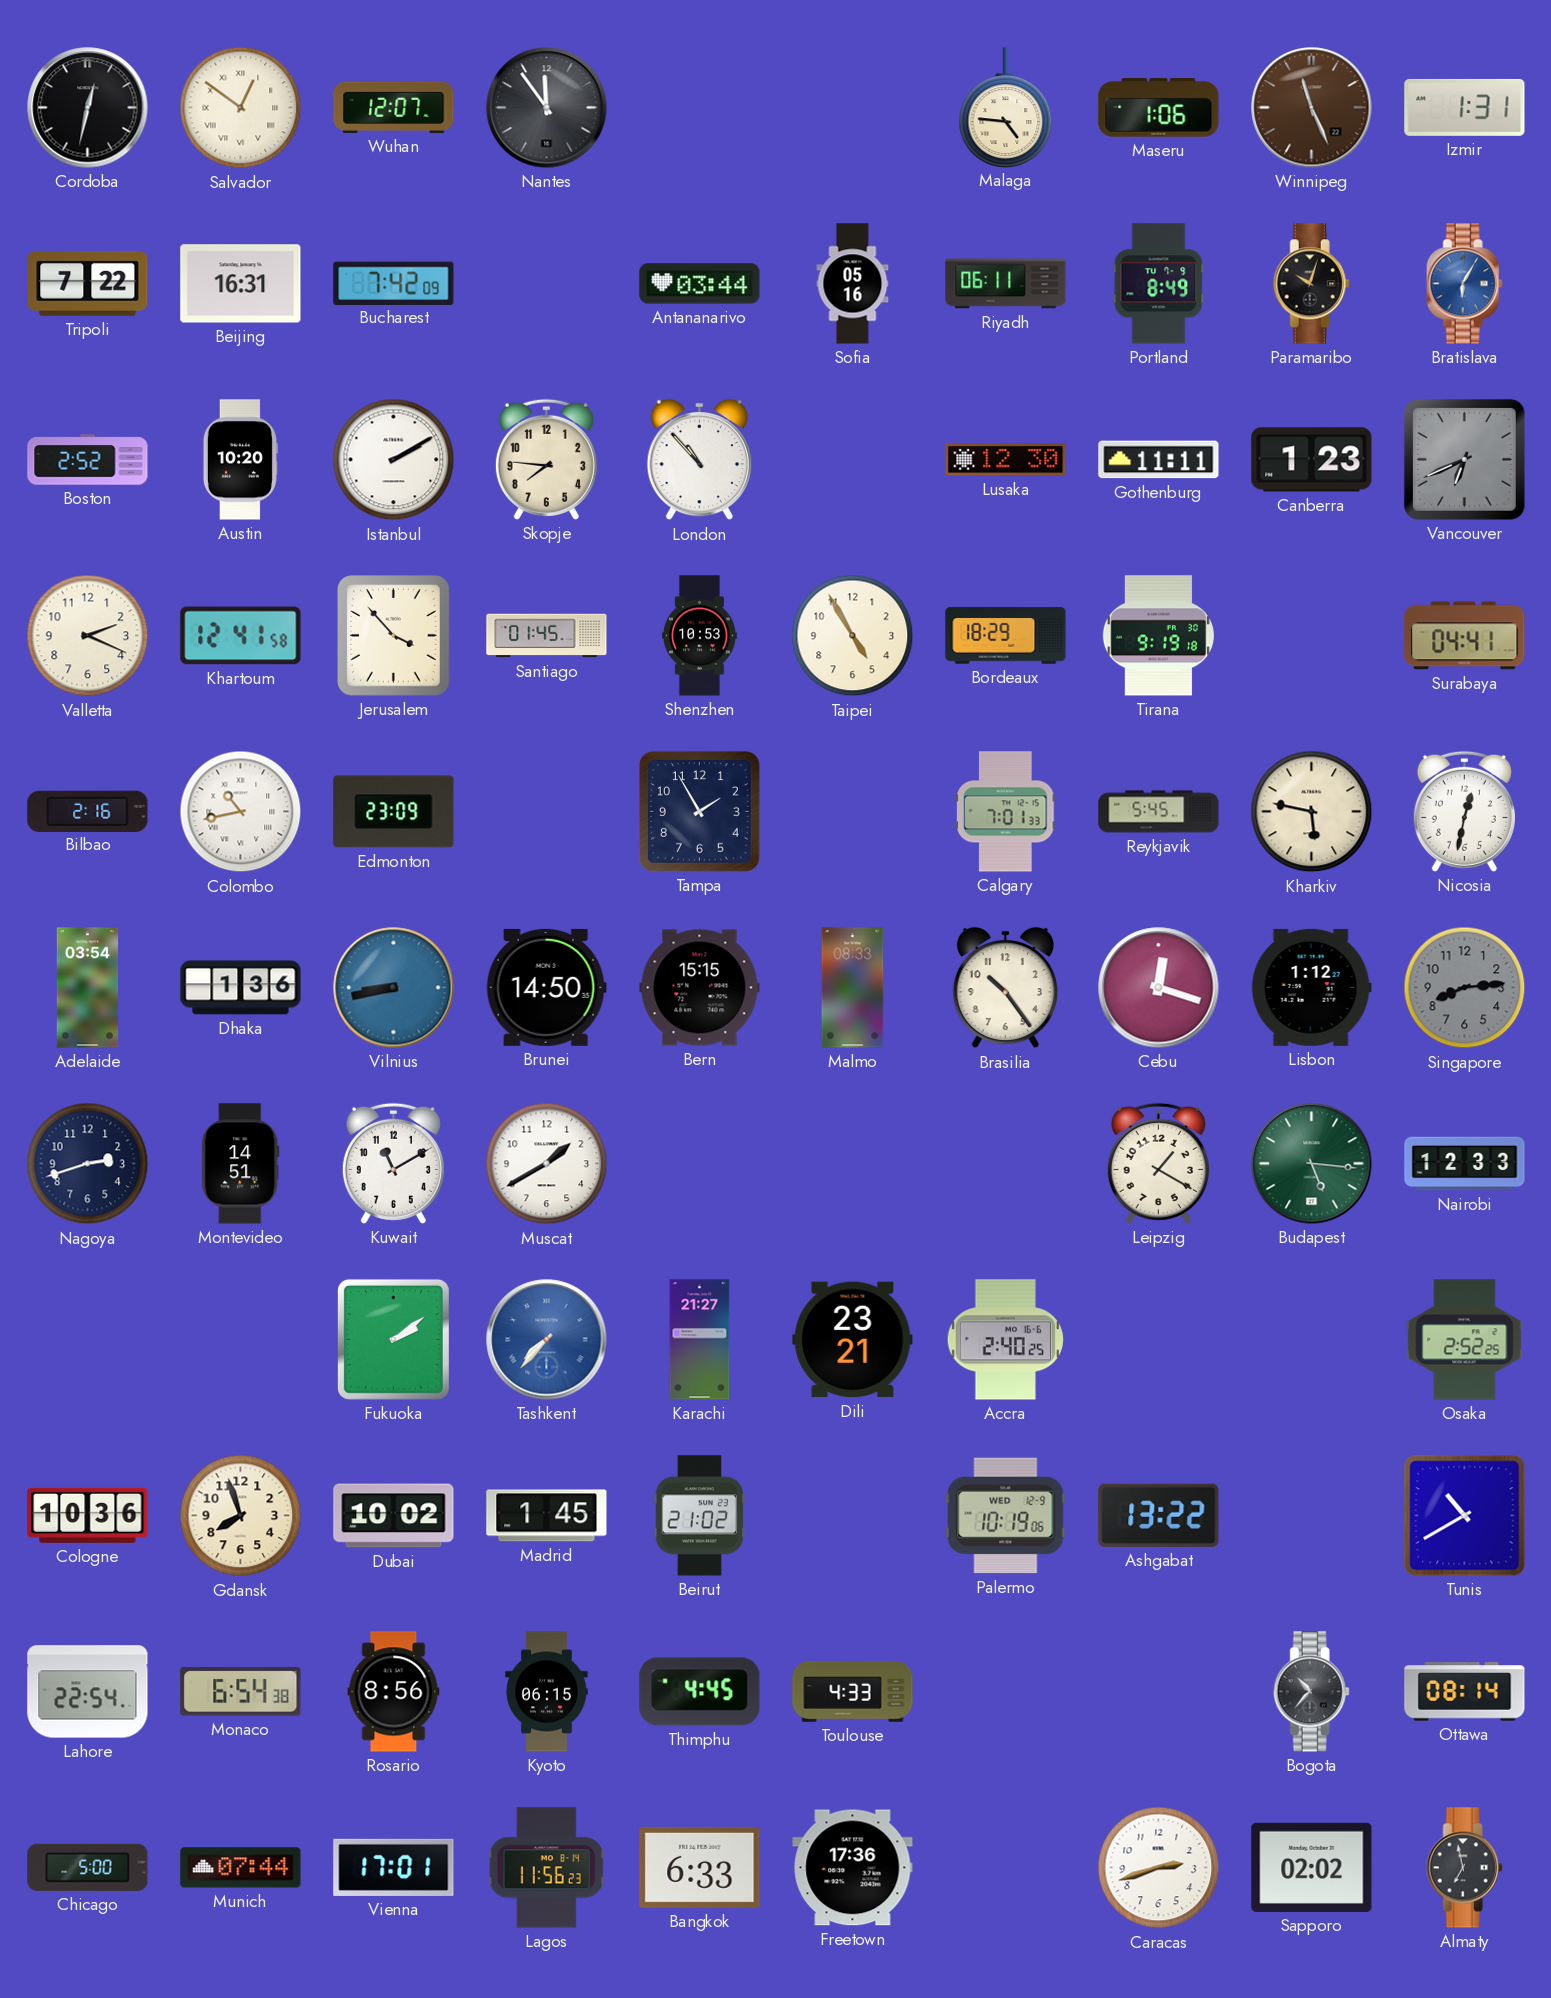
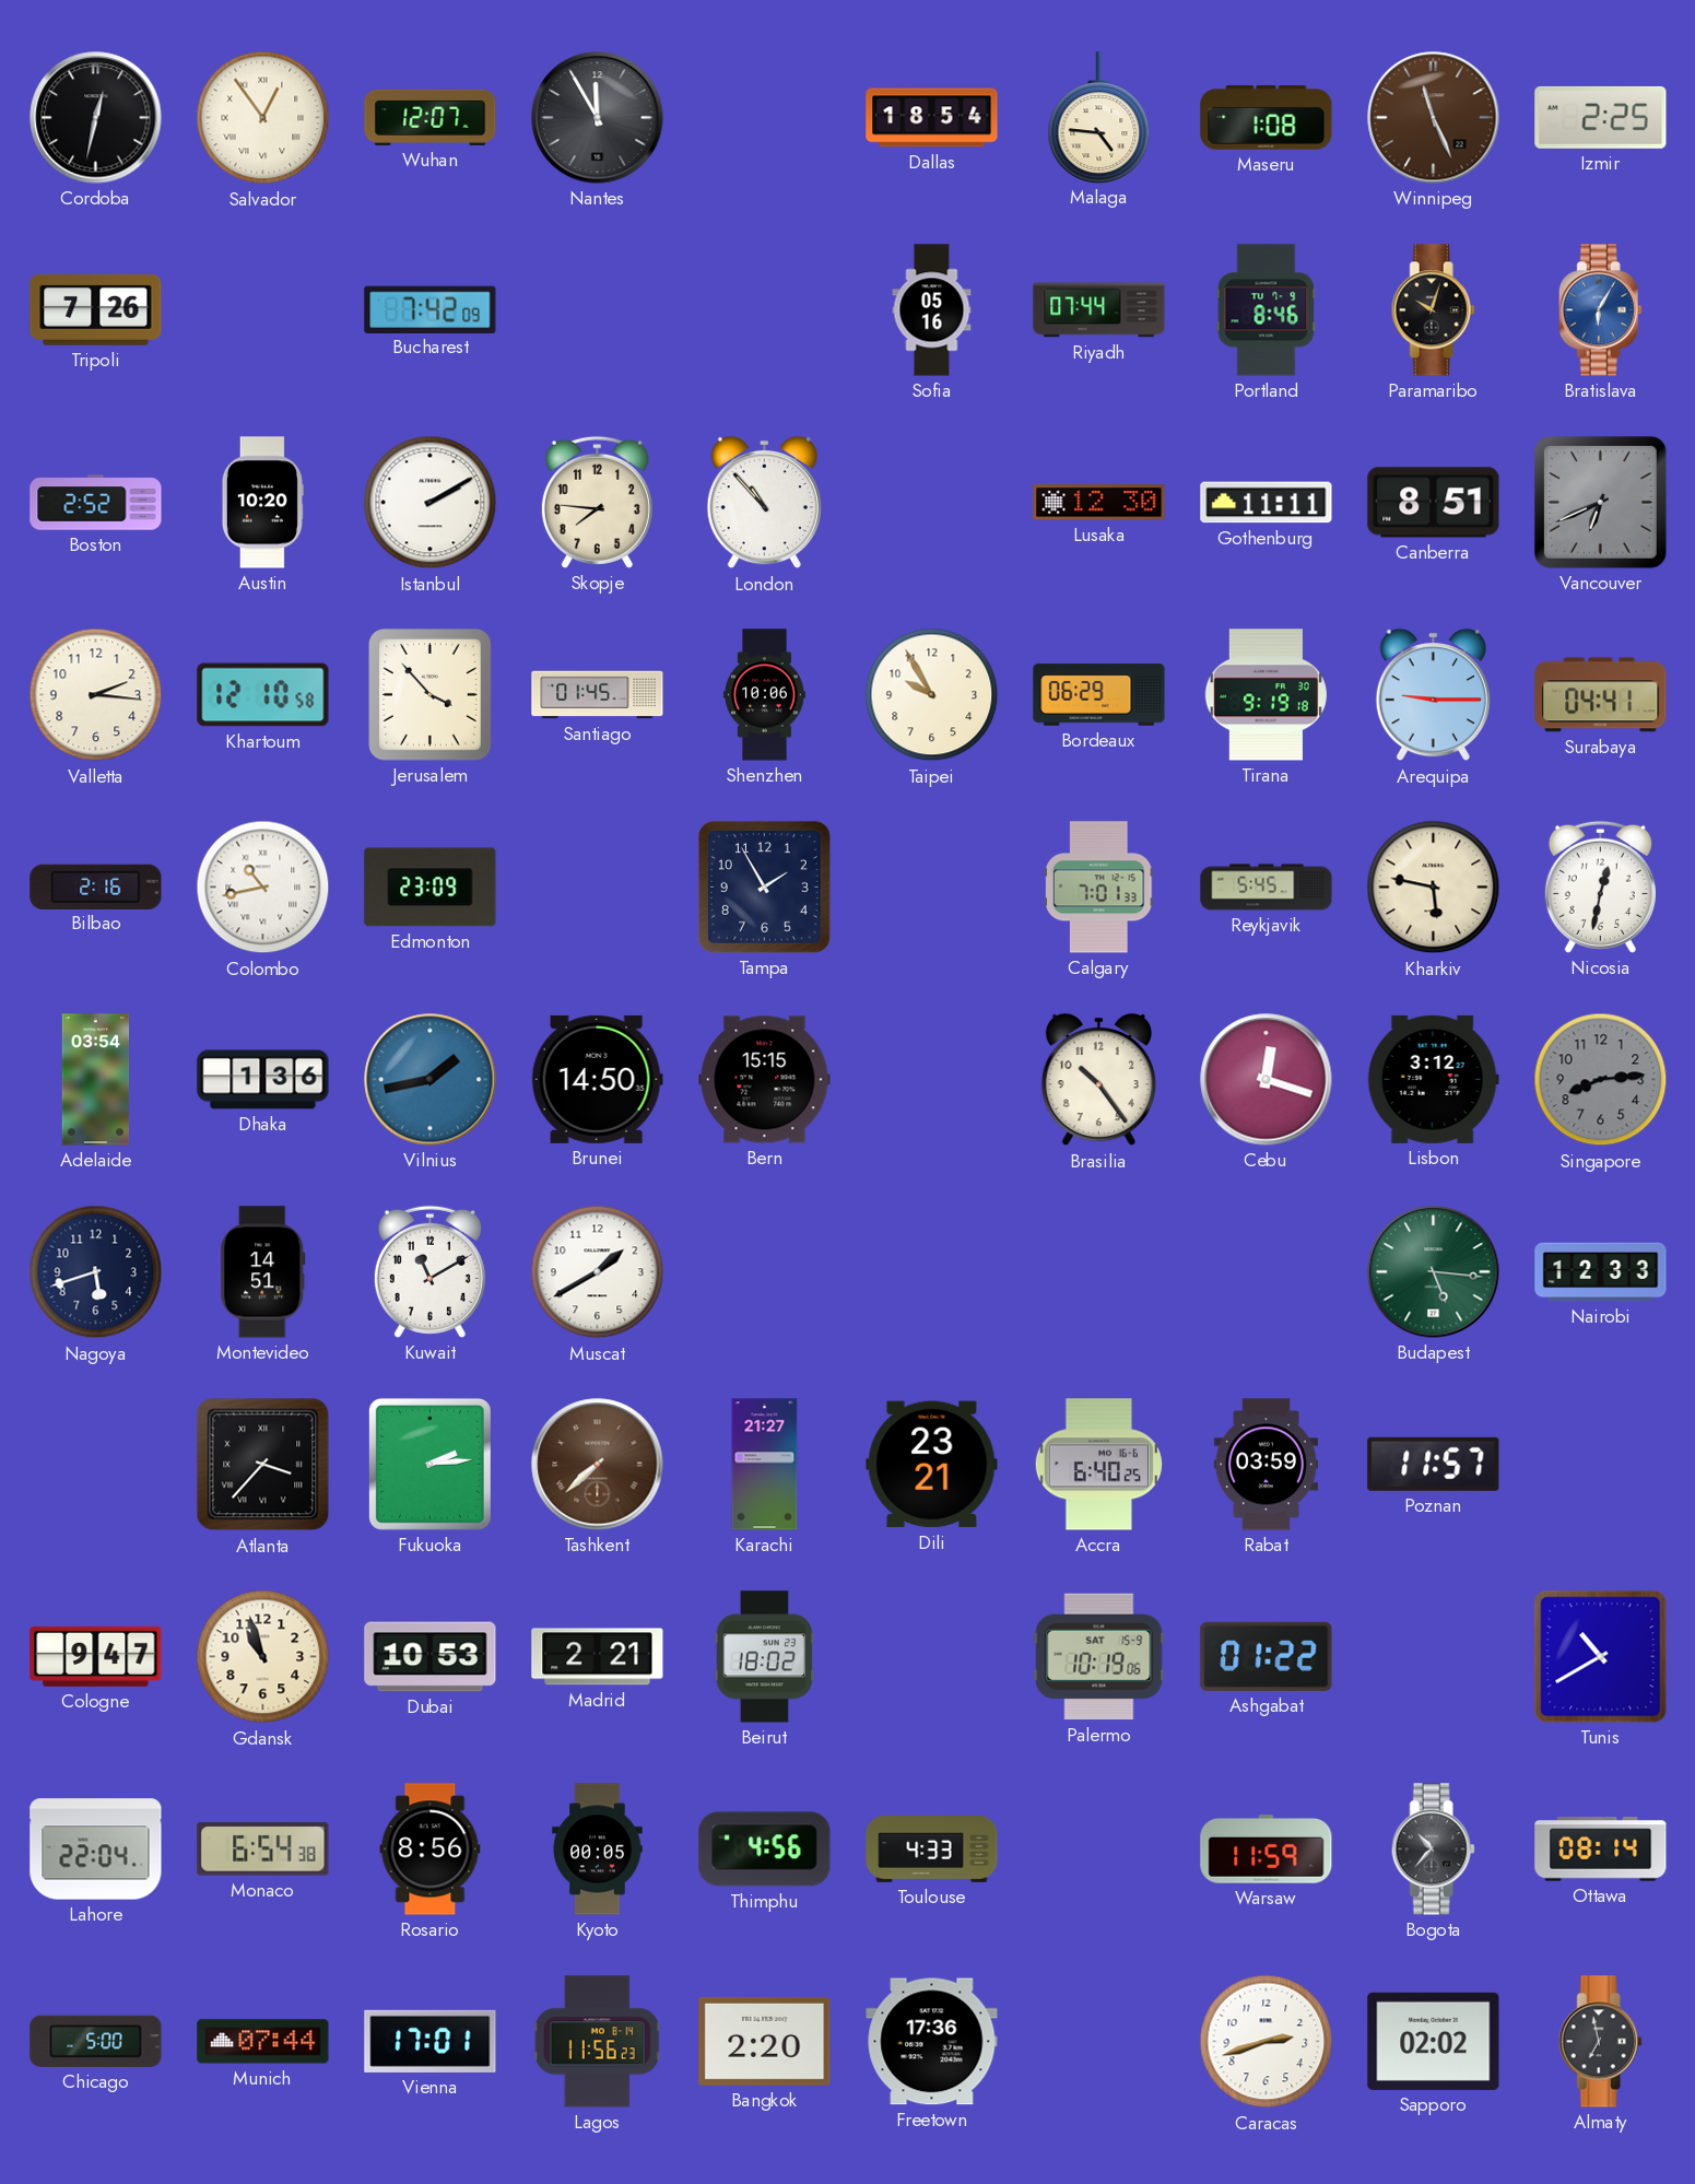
Salvador: 12:51 -> 12:54
Nantes: 11:54 -> 11:55
Dallas: none -> 18:54
Maseru: 1:06 -> 1:08
Izmir: 1:31 -> 2:25
Tripoli: 7:22 -> 7:26
Beijing: 16:31 -> none
Antananarivo: 03:44 -> none
Riyadh: 06:11 -> 07:44
Portland: 8:49 -> 8:46
Canberra: 1:23 -> 8:51
Valletta: 2:19 -> 2:16
Khartoum: 12:41 -> 12:10
Shenzhen: 10:53 -> 10:06
Taipei: 4:55 -> 9:55
Bordeaux: 18:29 -> 06:29
Arequipa: none -> 9:15
Vilnius: 8:43 -> 1:43
Malmo: 08:33 -> none
Lisbon: 1:12 -> 3:12
Nagoya: 2:42 -> 5:42
Leipzig: 1:20 -> none
Atlanta: none -> 3:37
Fukuoka: 2:09 -> 2:14
Tashkent: 7:37 -> 7:38
Tashkent dial: blue -> brown
Accra: 2:40 -> 6:40
Rabat: none -> 03:59
Poznan: none -> 11:57
Osaka: 2:52 -> none
Cologne: 10:36 -> 9:47
Gdansk: 7:57 -> 10:57
Dubai: 10:02 -> 10:53
Madrid: 1:45 -> 2:21
Beirut: 21:02 -> 18:02
Palermo date: WED 12-9 -> SAT 15-9
Ashgabat: 13:22 -> 01:22
Lahore: 22:54 -> 22:04
Kyoto: 06:15 -> 00:05
Thimphu: 4:45 -> 4:56
Warsaw: none -> 11:59
Bangkok: 6:33 -> 2:20
